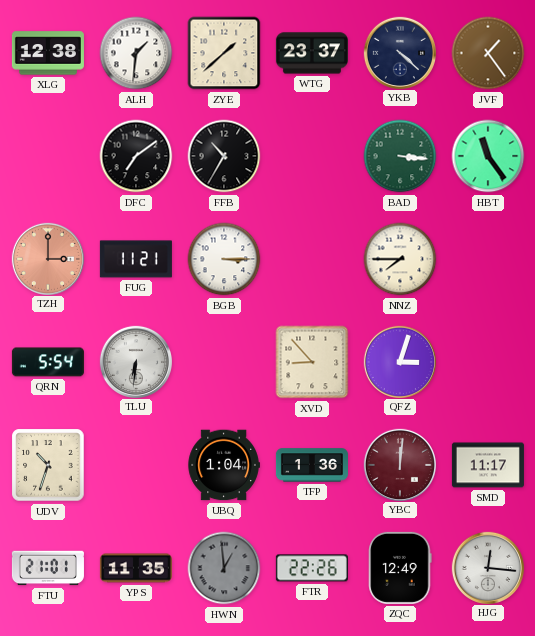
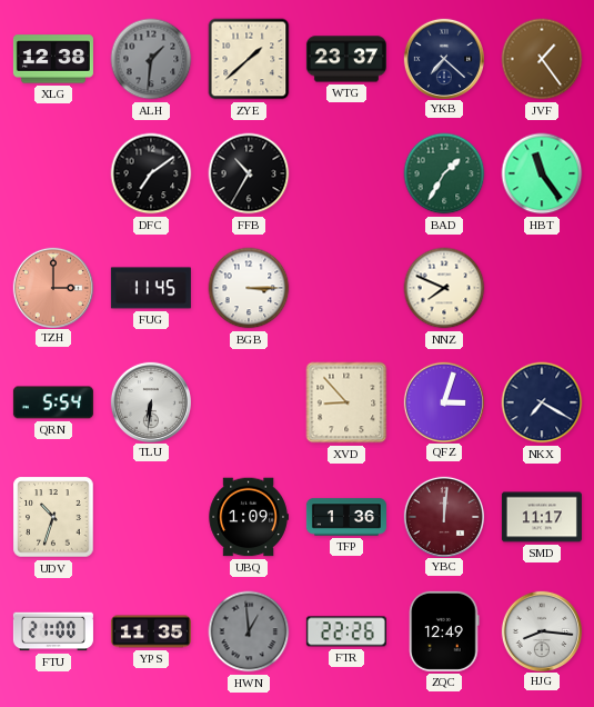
ALH dial: white -> grey
YKB: 4:22 -> 7:22
BAD: 3:16 -> 1:35
FUG: 11:21 -> 11:45
NNZ: 7:45 -> 7:49
NKX: none -> 7:20
UBQ: 1:04 -> 1:09
FTU: 21:01 -> 21:00
HJG: 12:16 -> 8:16
